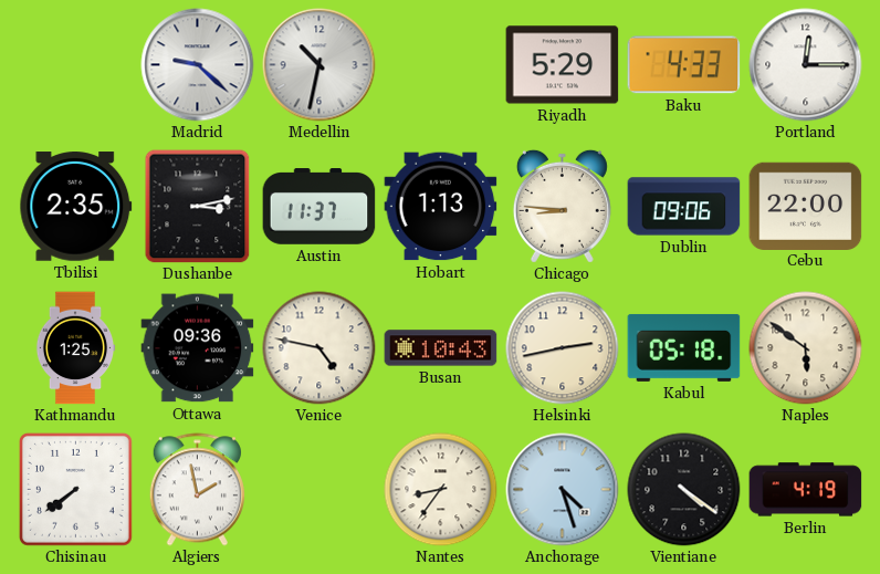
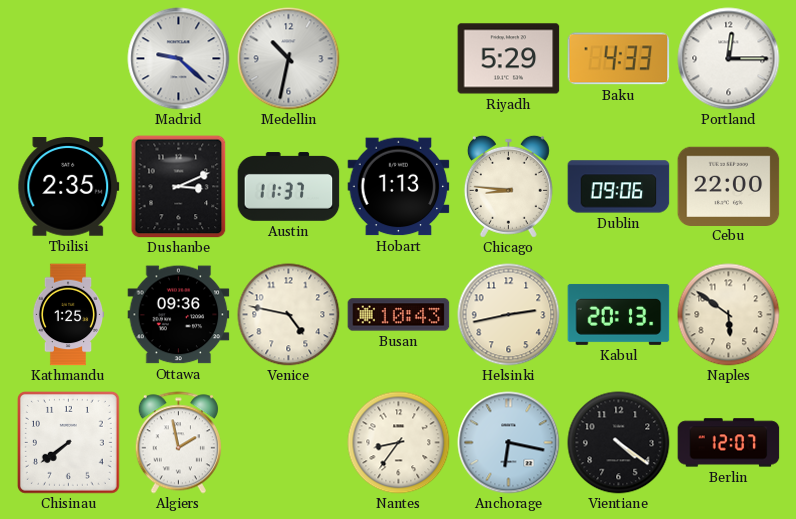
Dushanbe: 3:13 -> 3:11
Kabul: 05:18 -> 20:13
Anchorage: 4:27 -> 6:17
Berlin: 4:19 -> 12:07
